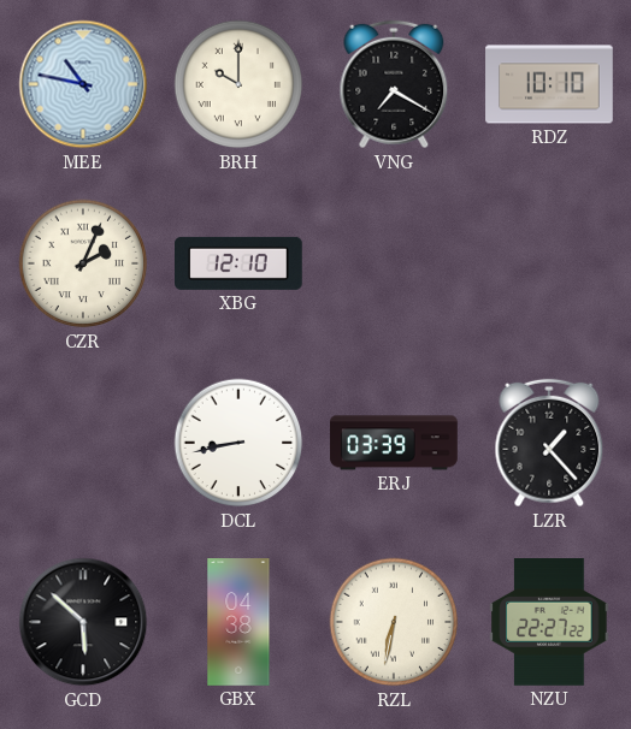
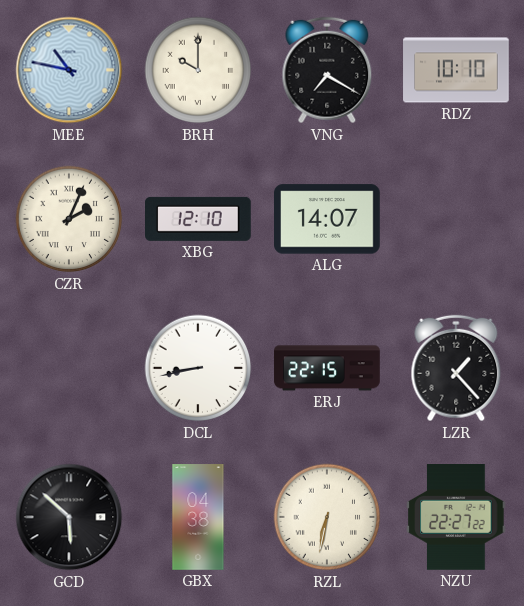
ALG: none -> 14:07
ERJ: 03:39 -> 22:15
